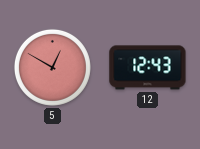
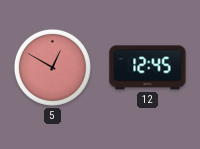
12: 12:43 -> 12:45
